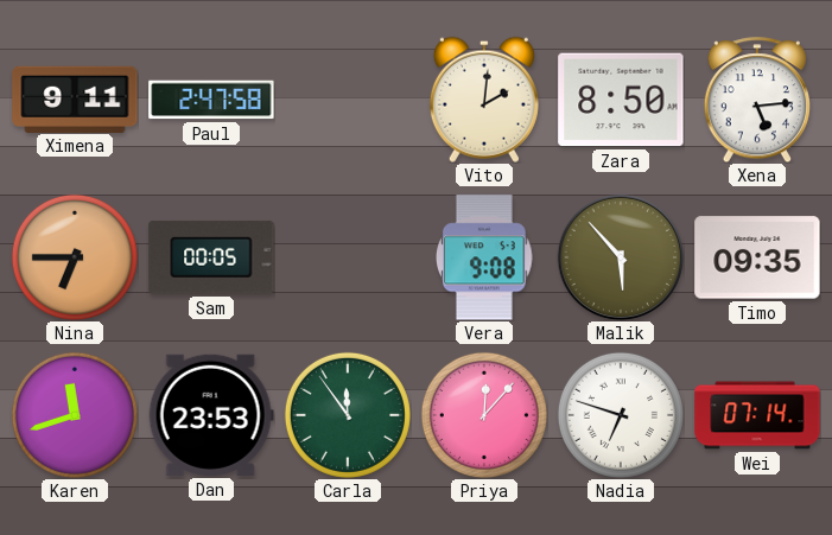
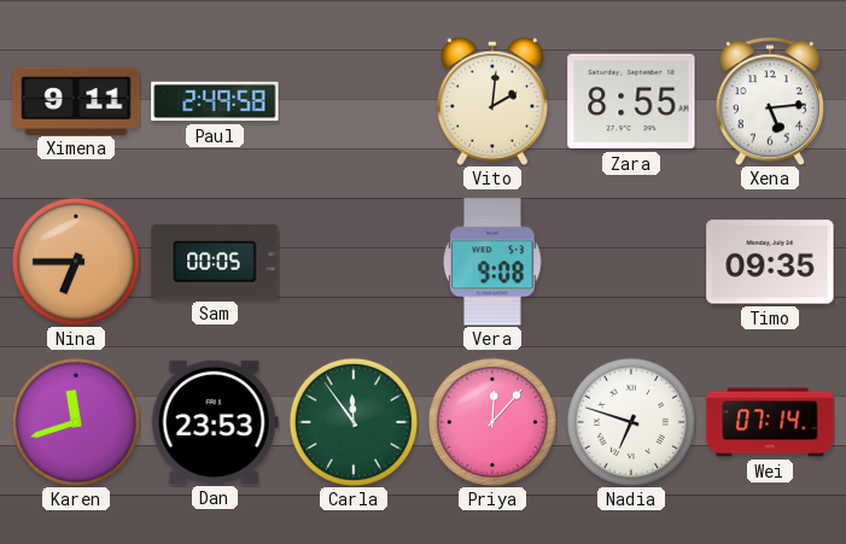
Paul: 2:47 -> 2:49
Zara: 8:50 -> 8:55
Malik: 5:53 -> none
